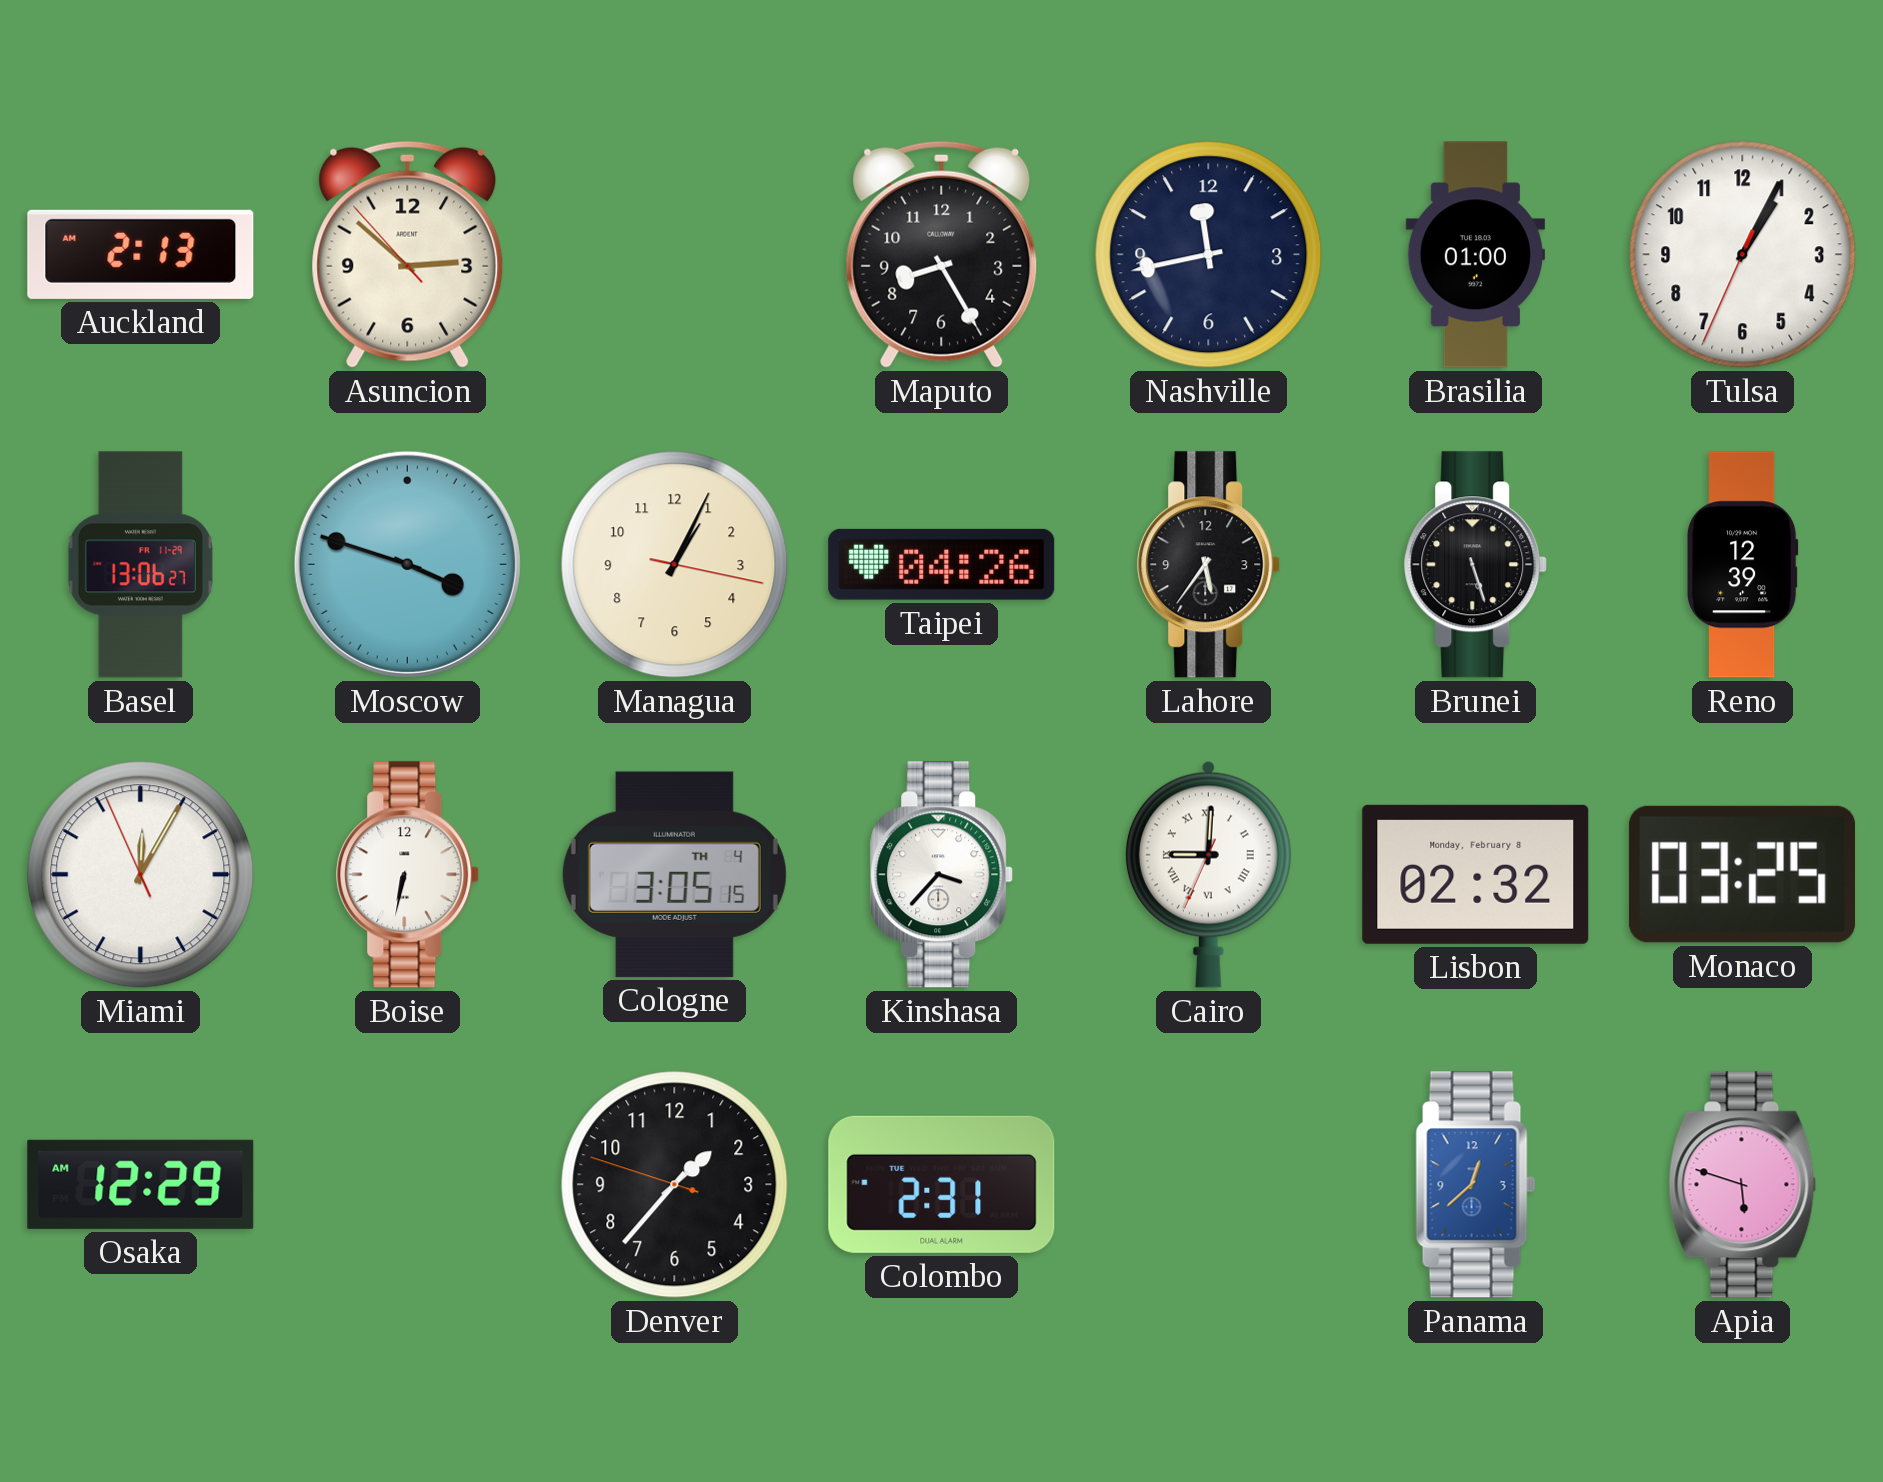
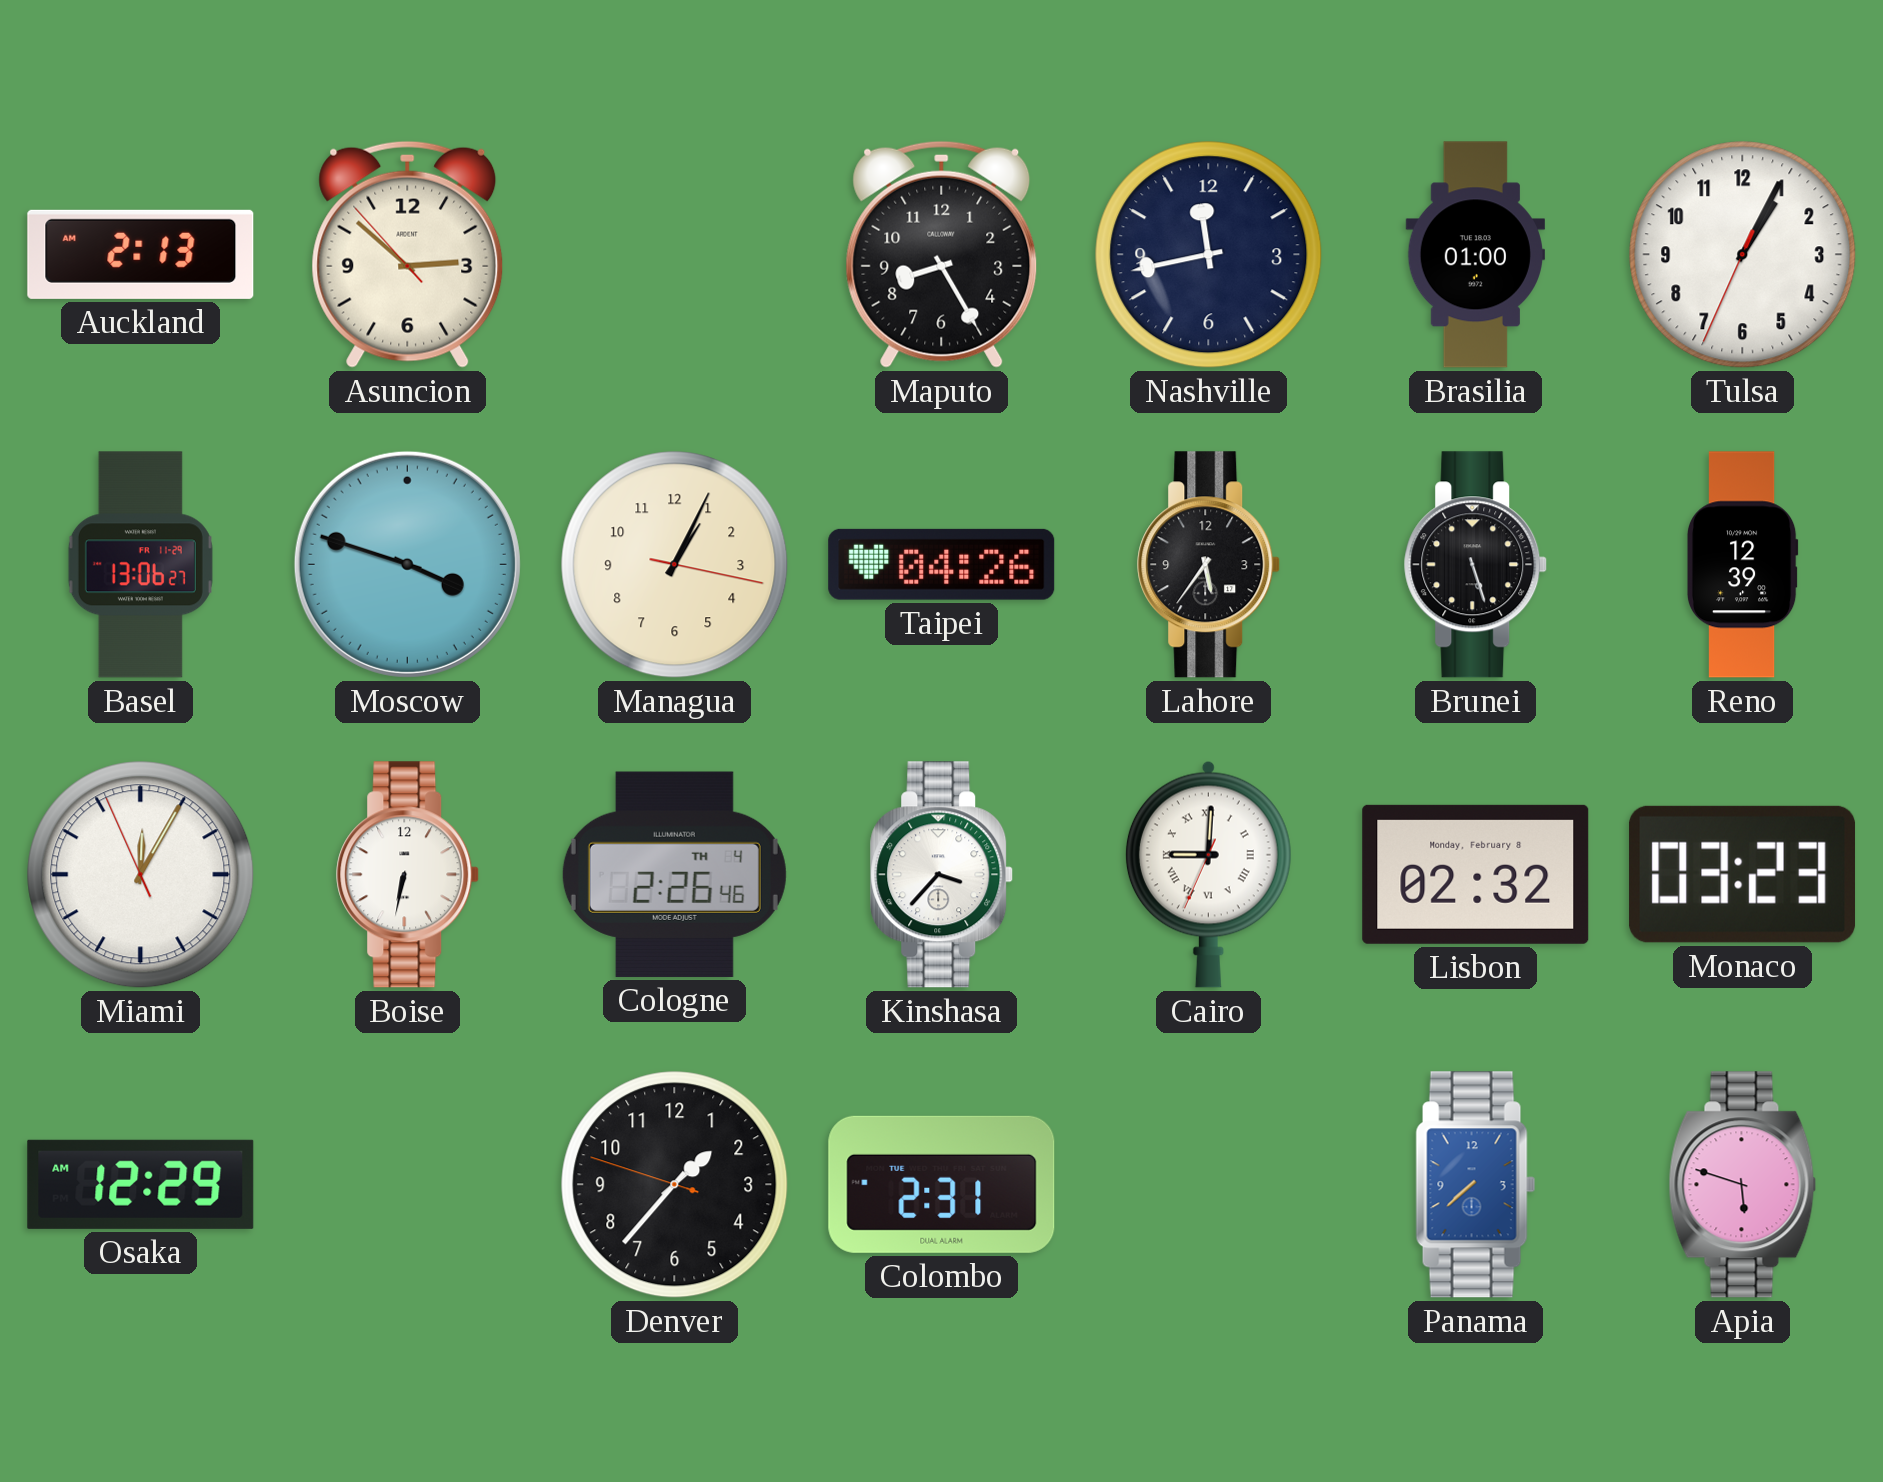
Cologne: 3:05 -> 2:26
Monaco: 03:25 -> 03:23
Panama: 12:38 -> 7:38
